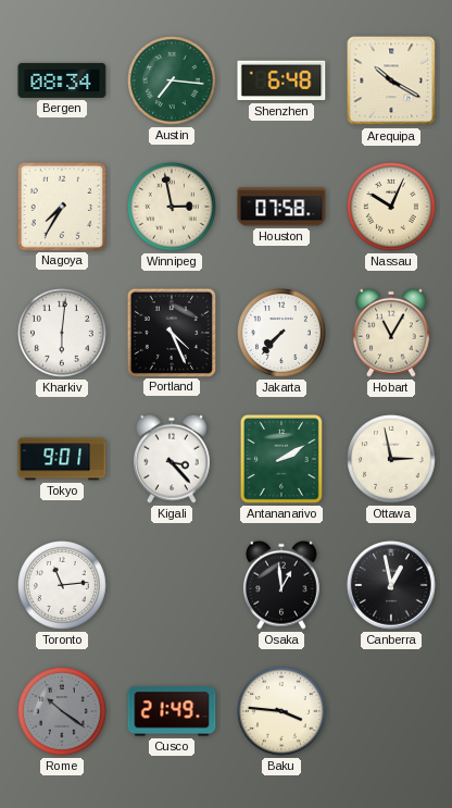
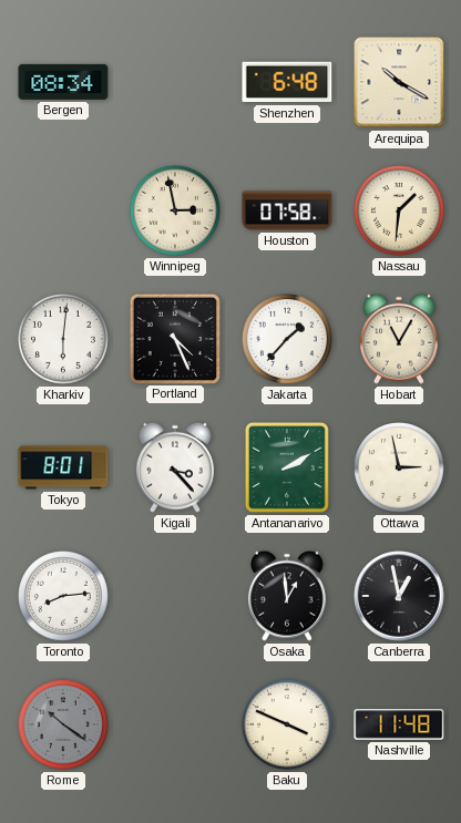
Austin: 7:16 -> none
Nagoya: 7:35 -> none
Nassau: 10:04 -> 1:31
Jakarta: 7:37 -> 1:37
Tokyo: 9:01 -> 8:01
Toronto: 11:14 -> 8:14
Cusco: 21:49 -> none
Baku: 3:46 -> 3:49
Nashville: none -> 11:48
